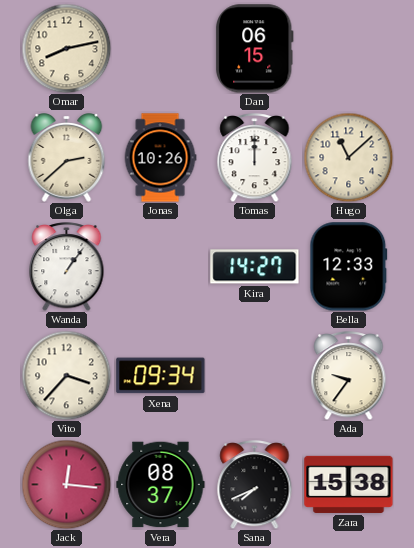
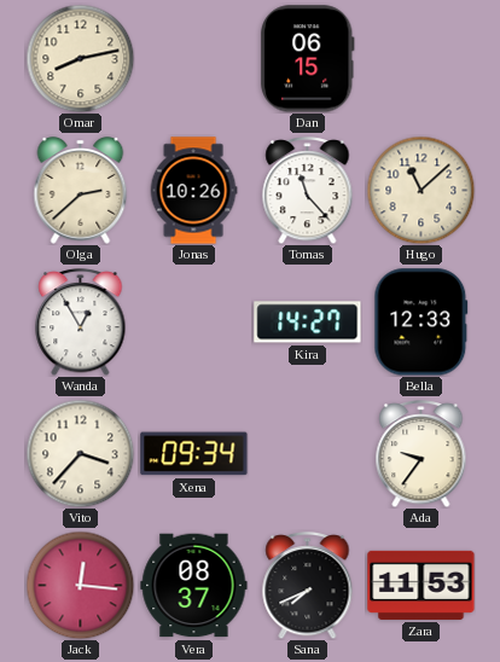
Tomas: 12:00 -> 11:23
Wanda: 1:06 -> 12:55
Zara: 15:38 -> 11:53
